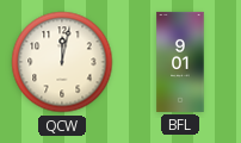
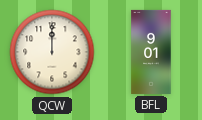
QCW: 12:02 -> 12:00
